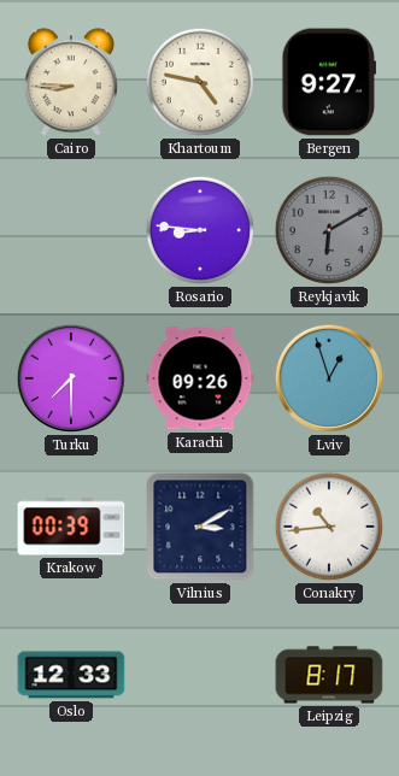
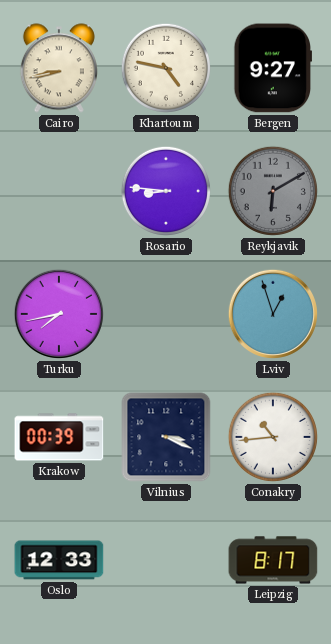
Cairo: 8:45 -> 8:43
Turku: 7:30 -> 7:43
Karachi: 09:26 -> none
Vilnius: 3:10 -> 3:19
